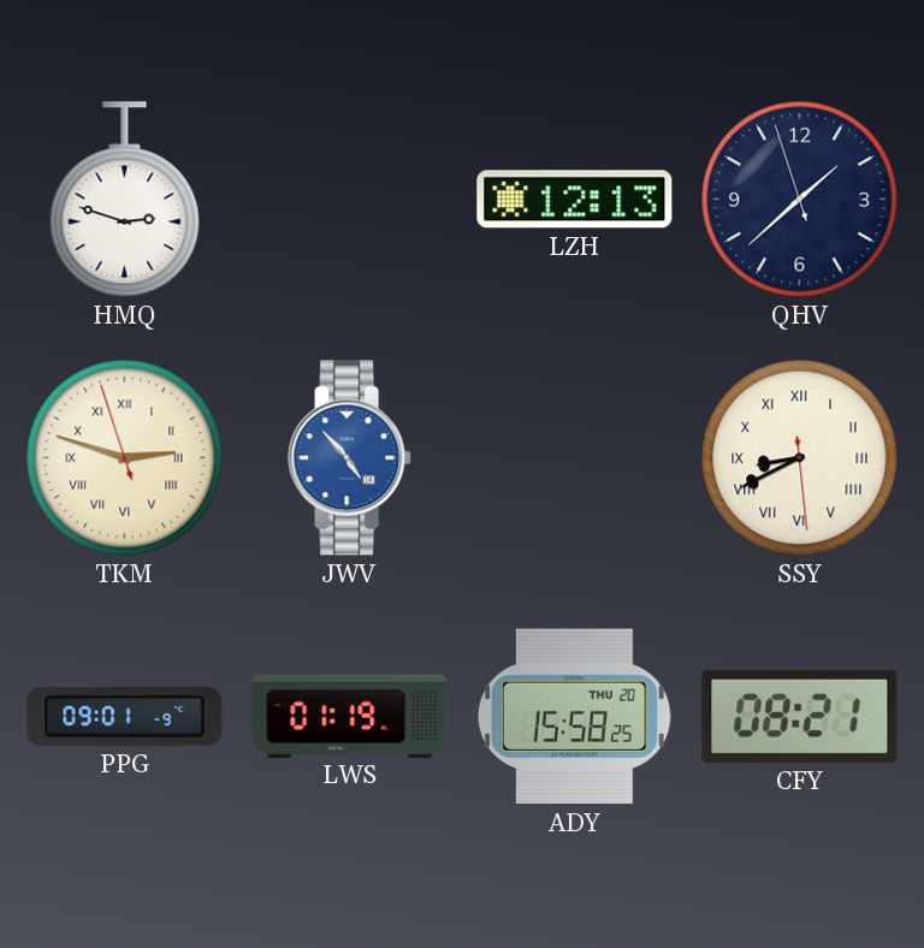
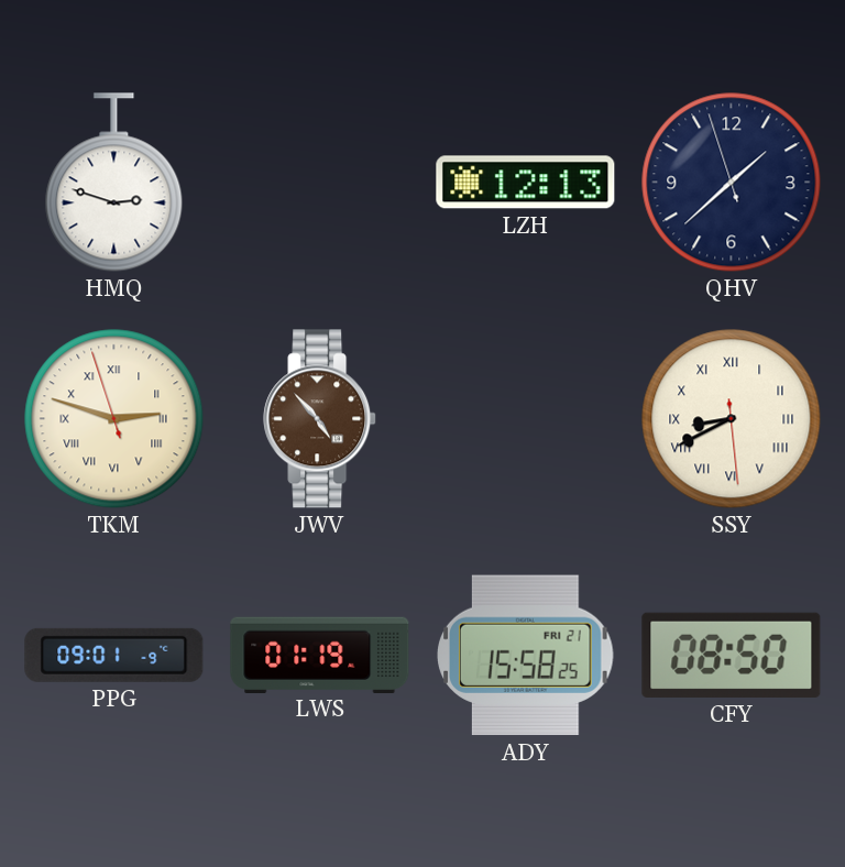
JWV dial: blue -> brown
ADY date: THU 20 -> FRI 21
CFY: 08:21 -> 08:50
